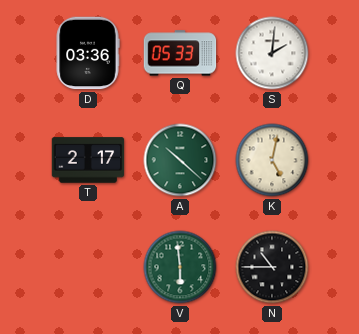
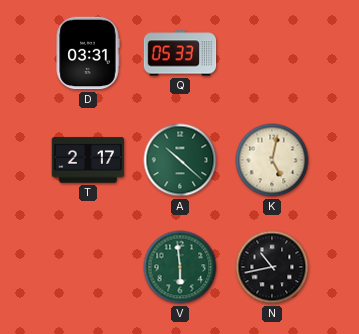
D: 03:36 -> 03:31
S: 2:01 -> none
N: 10:45 -> 10:43
